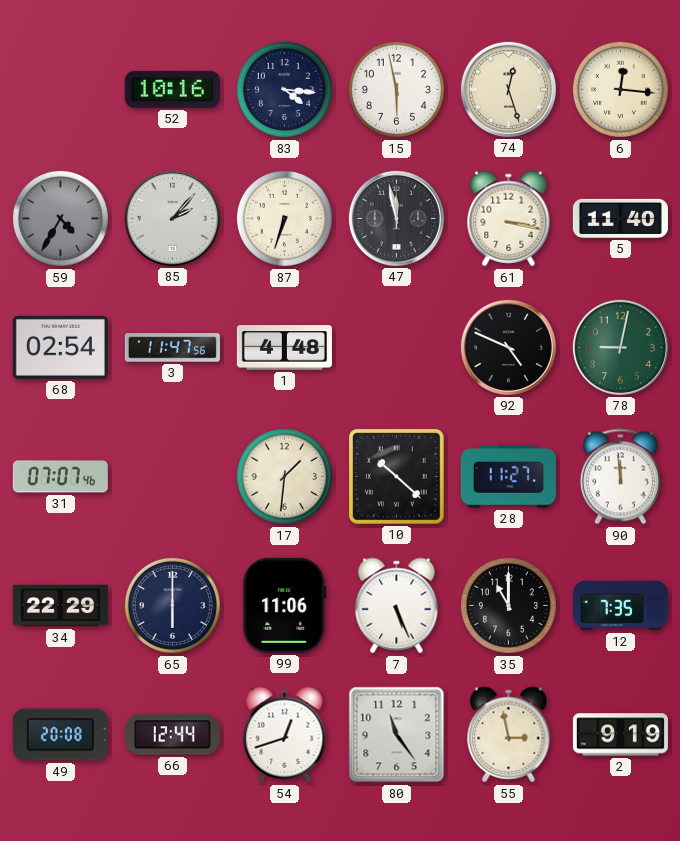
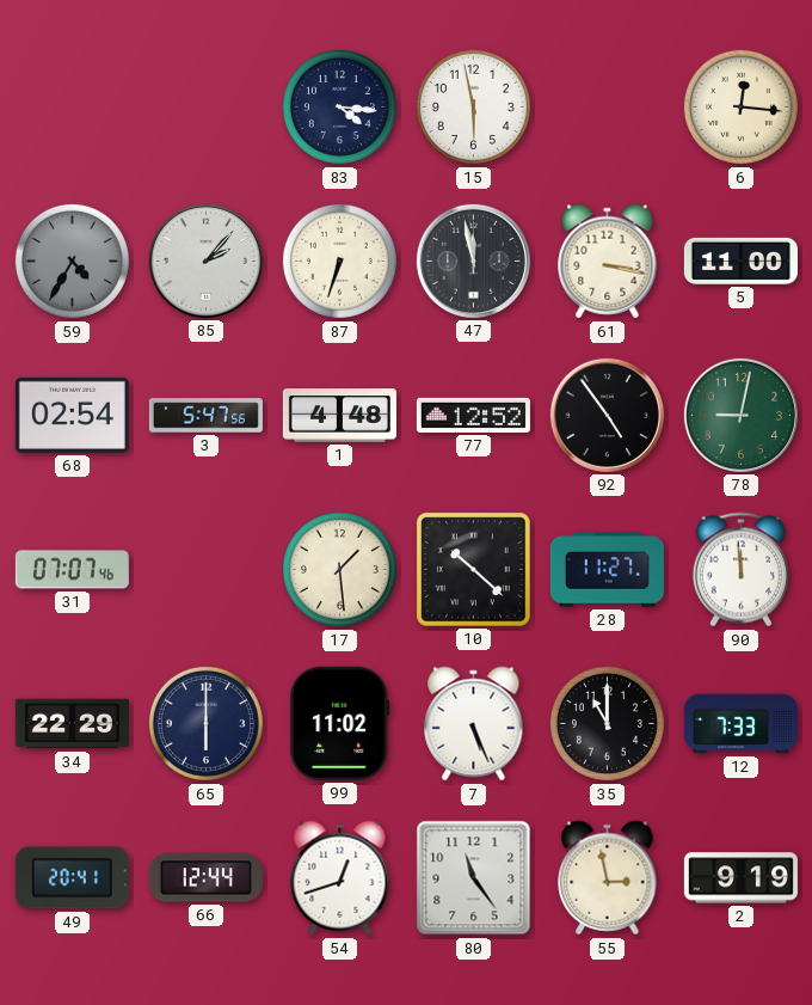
52: 10:16 -> none
74: 12:27 -> none
5: 11:40 -> 11:00
3: 11:47 -> 5:47
77: none -> 12:52
92: 4:49 -> 4:54
17: 1:31 -> 1:29
99: 11:06 -> 11:02
12: 7:35 -> 7:33
49: 20:08 -> 20:41
